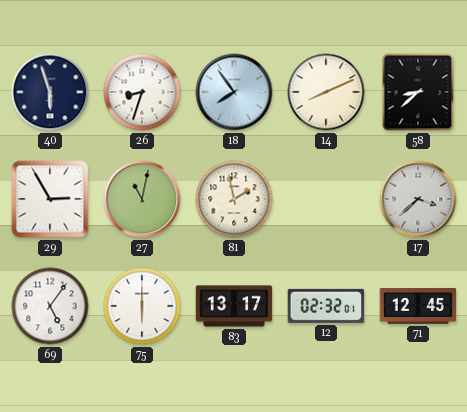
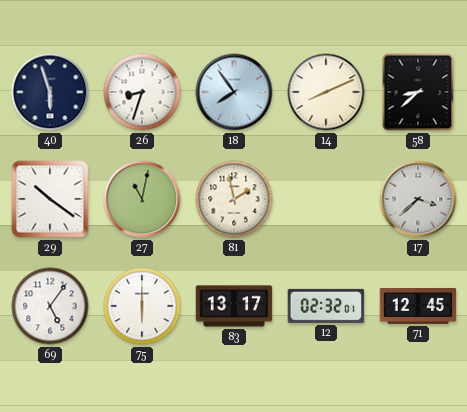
29: 2:55 -> 10:21
